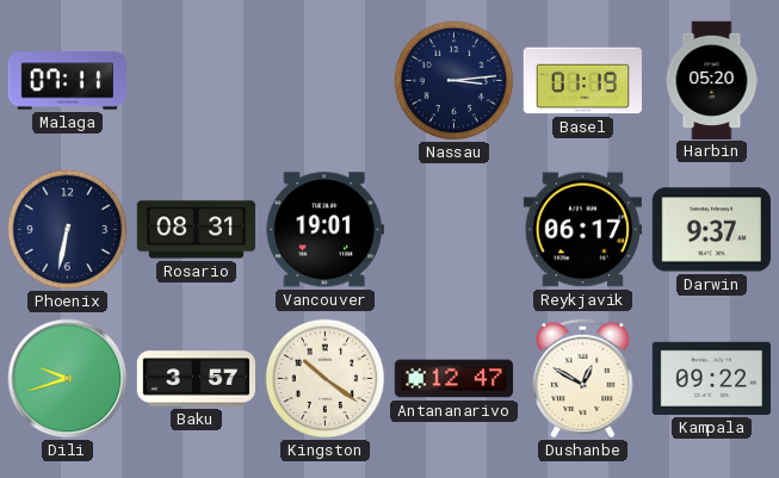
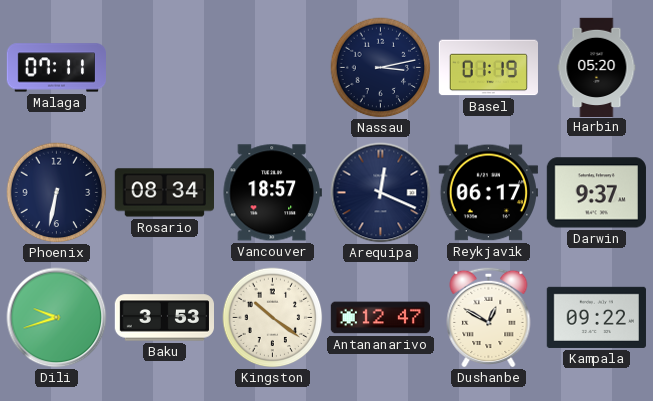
Nassau: 3:14 -> 3:13
Rosario: 08:31 -> 08:34
Vancouver: 19:01 -> 18:57
Arequipa: none -> 12:19
Baku: 3:57 -> 3:53
